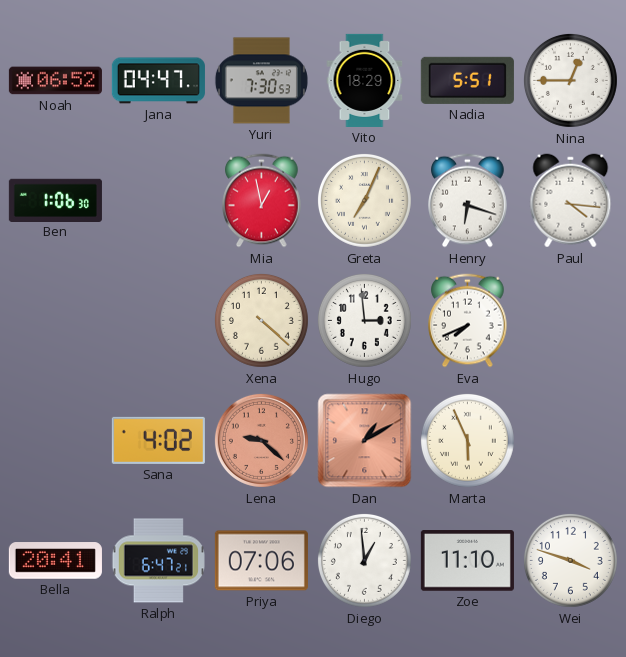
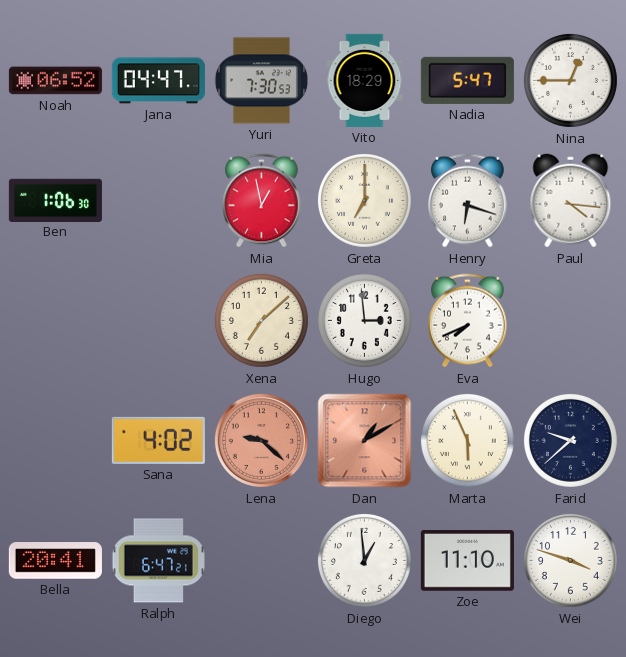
Nadia: 5:51 -> 5:47
Greta: 7:04 -> 7:00
Xena: 4:22 -> 7:08
Farid: none -> 9:38
Priya: 07:06 -> none
